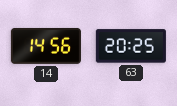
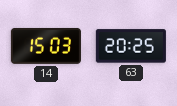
14: 14:56 -> 15:03
